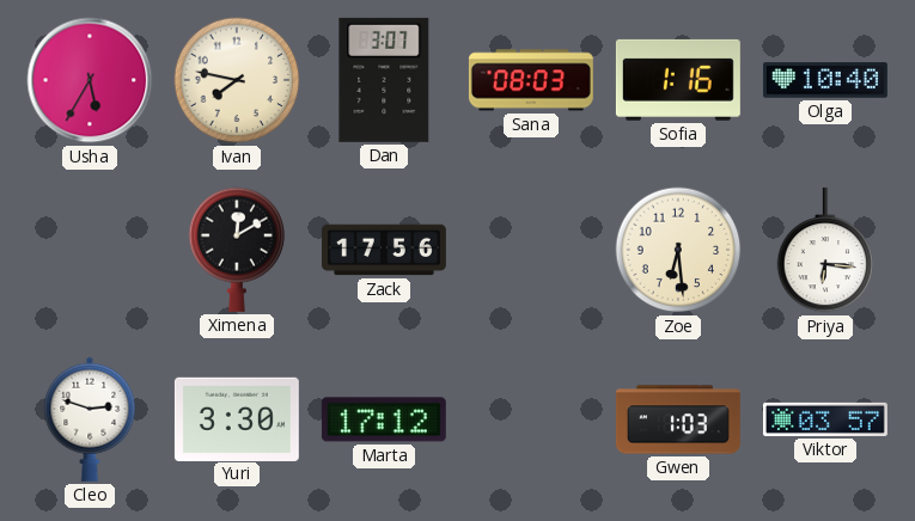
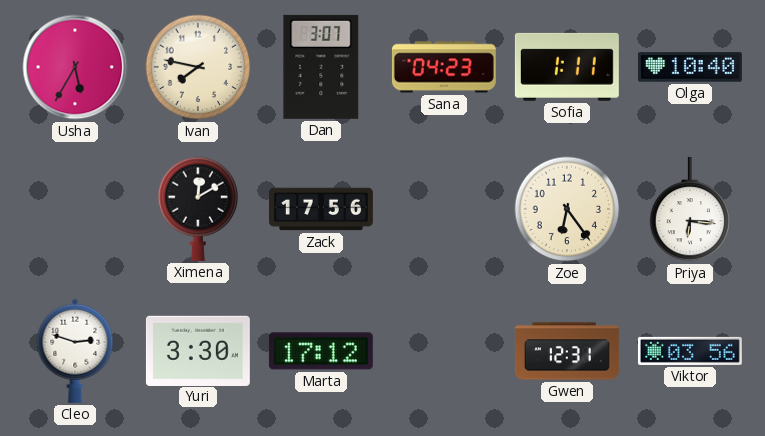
Sana: 08:03 -> 04:23
Sofia: 1:16 -> 1:11
Zoe: 6:29 -> 6:24
Gwen: 1:03 -> 12:31
Viktor: 03:57 -> 03:56
